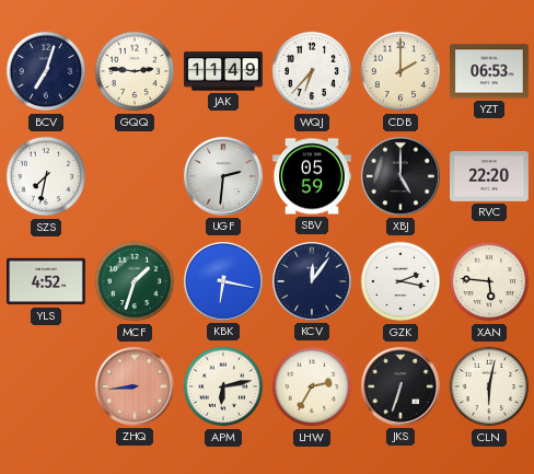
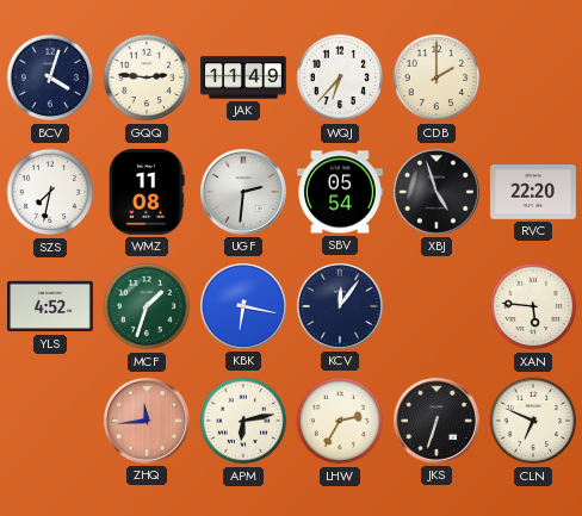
BCV: 7:03 -> 4:03
YZT: 06:53 -> none
WMZ: none -> 11:08
SBV: 05:59 -> 05:54
XBJ: 5:00 -> 4:57
GZK: 2:17 -> none
ZHQ: 8:44 -> 11:44
CLN: 6:02 -> 6:49
